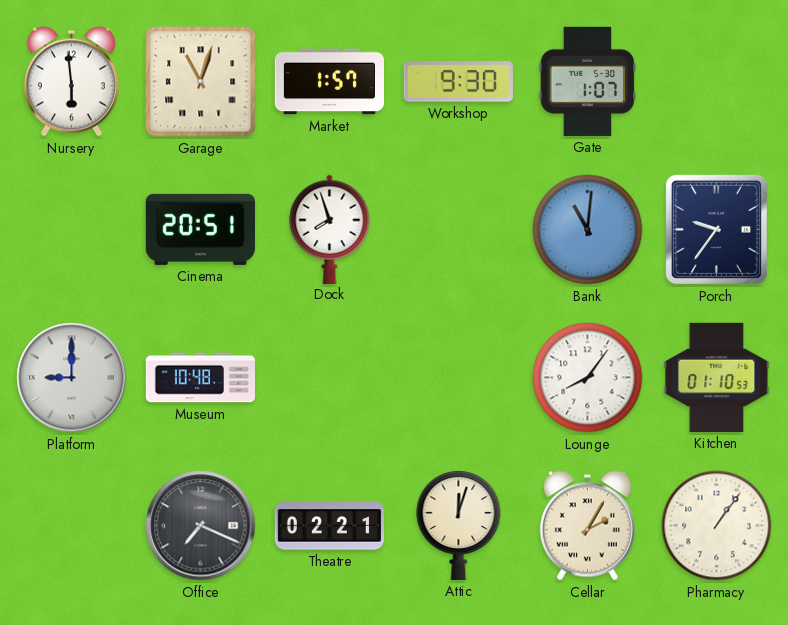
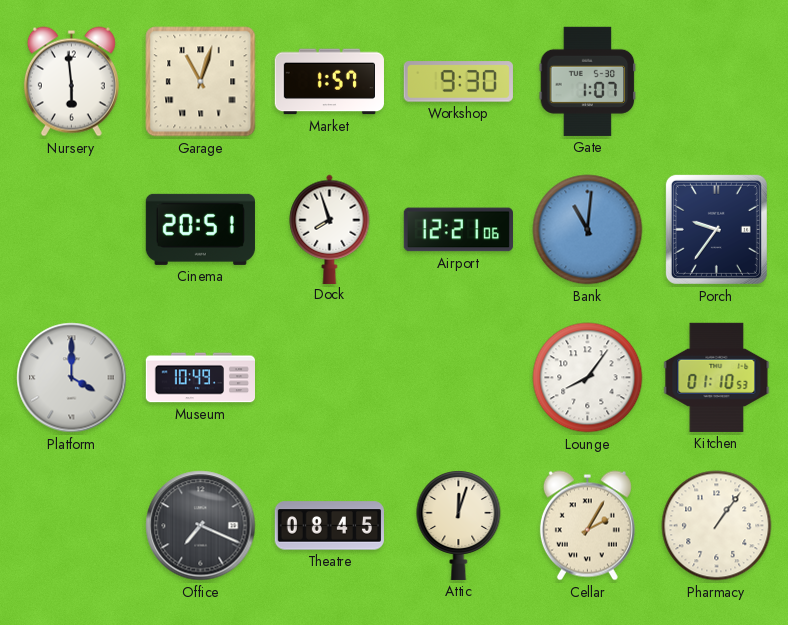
Airport: none -> 12:21
Platform: 9:00 -> 4:00
Museum: 10:48 -> 10:49
Theatre: 02:21 -> 08:45
